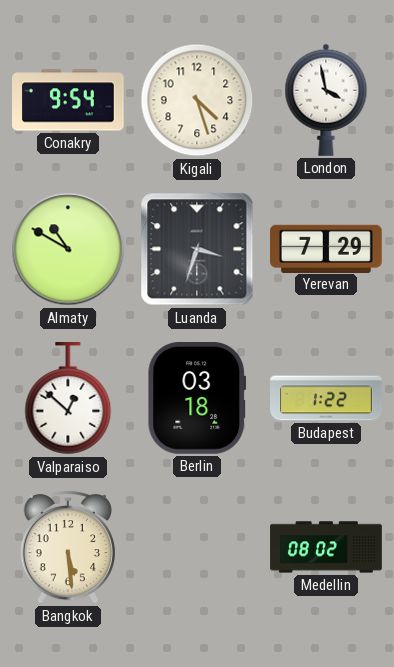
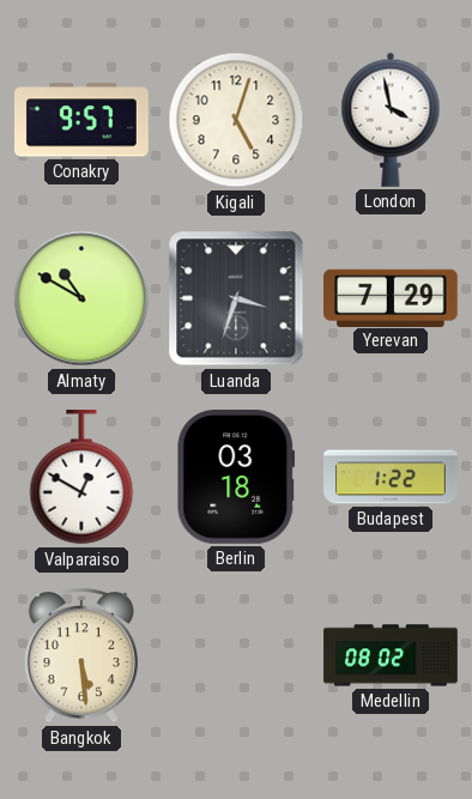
Conakry: 9:54 -> 9:57
Kigali: 4:27 -> 5:03
Valparaiso: 12:52 -> 12:50
